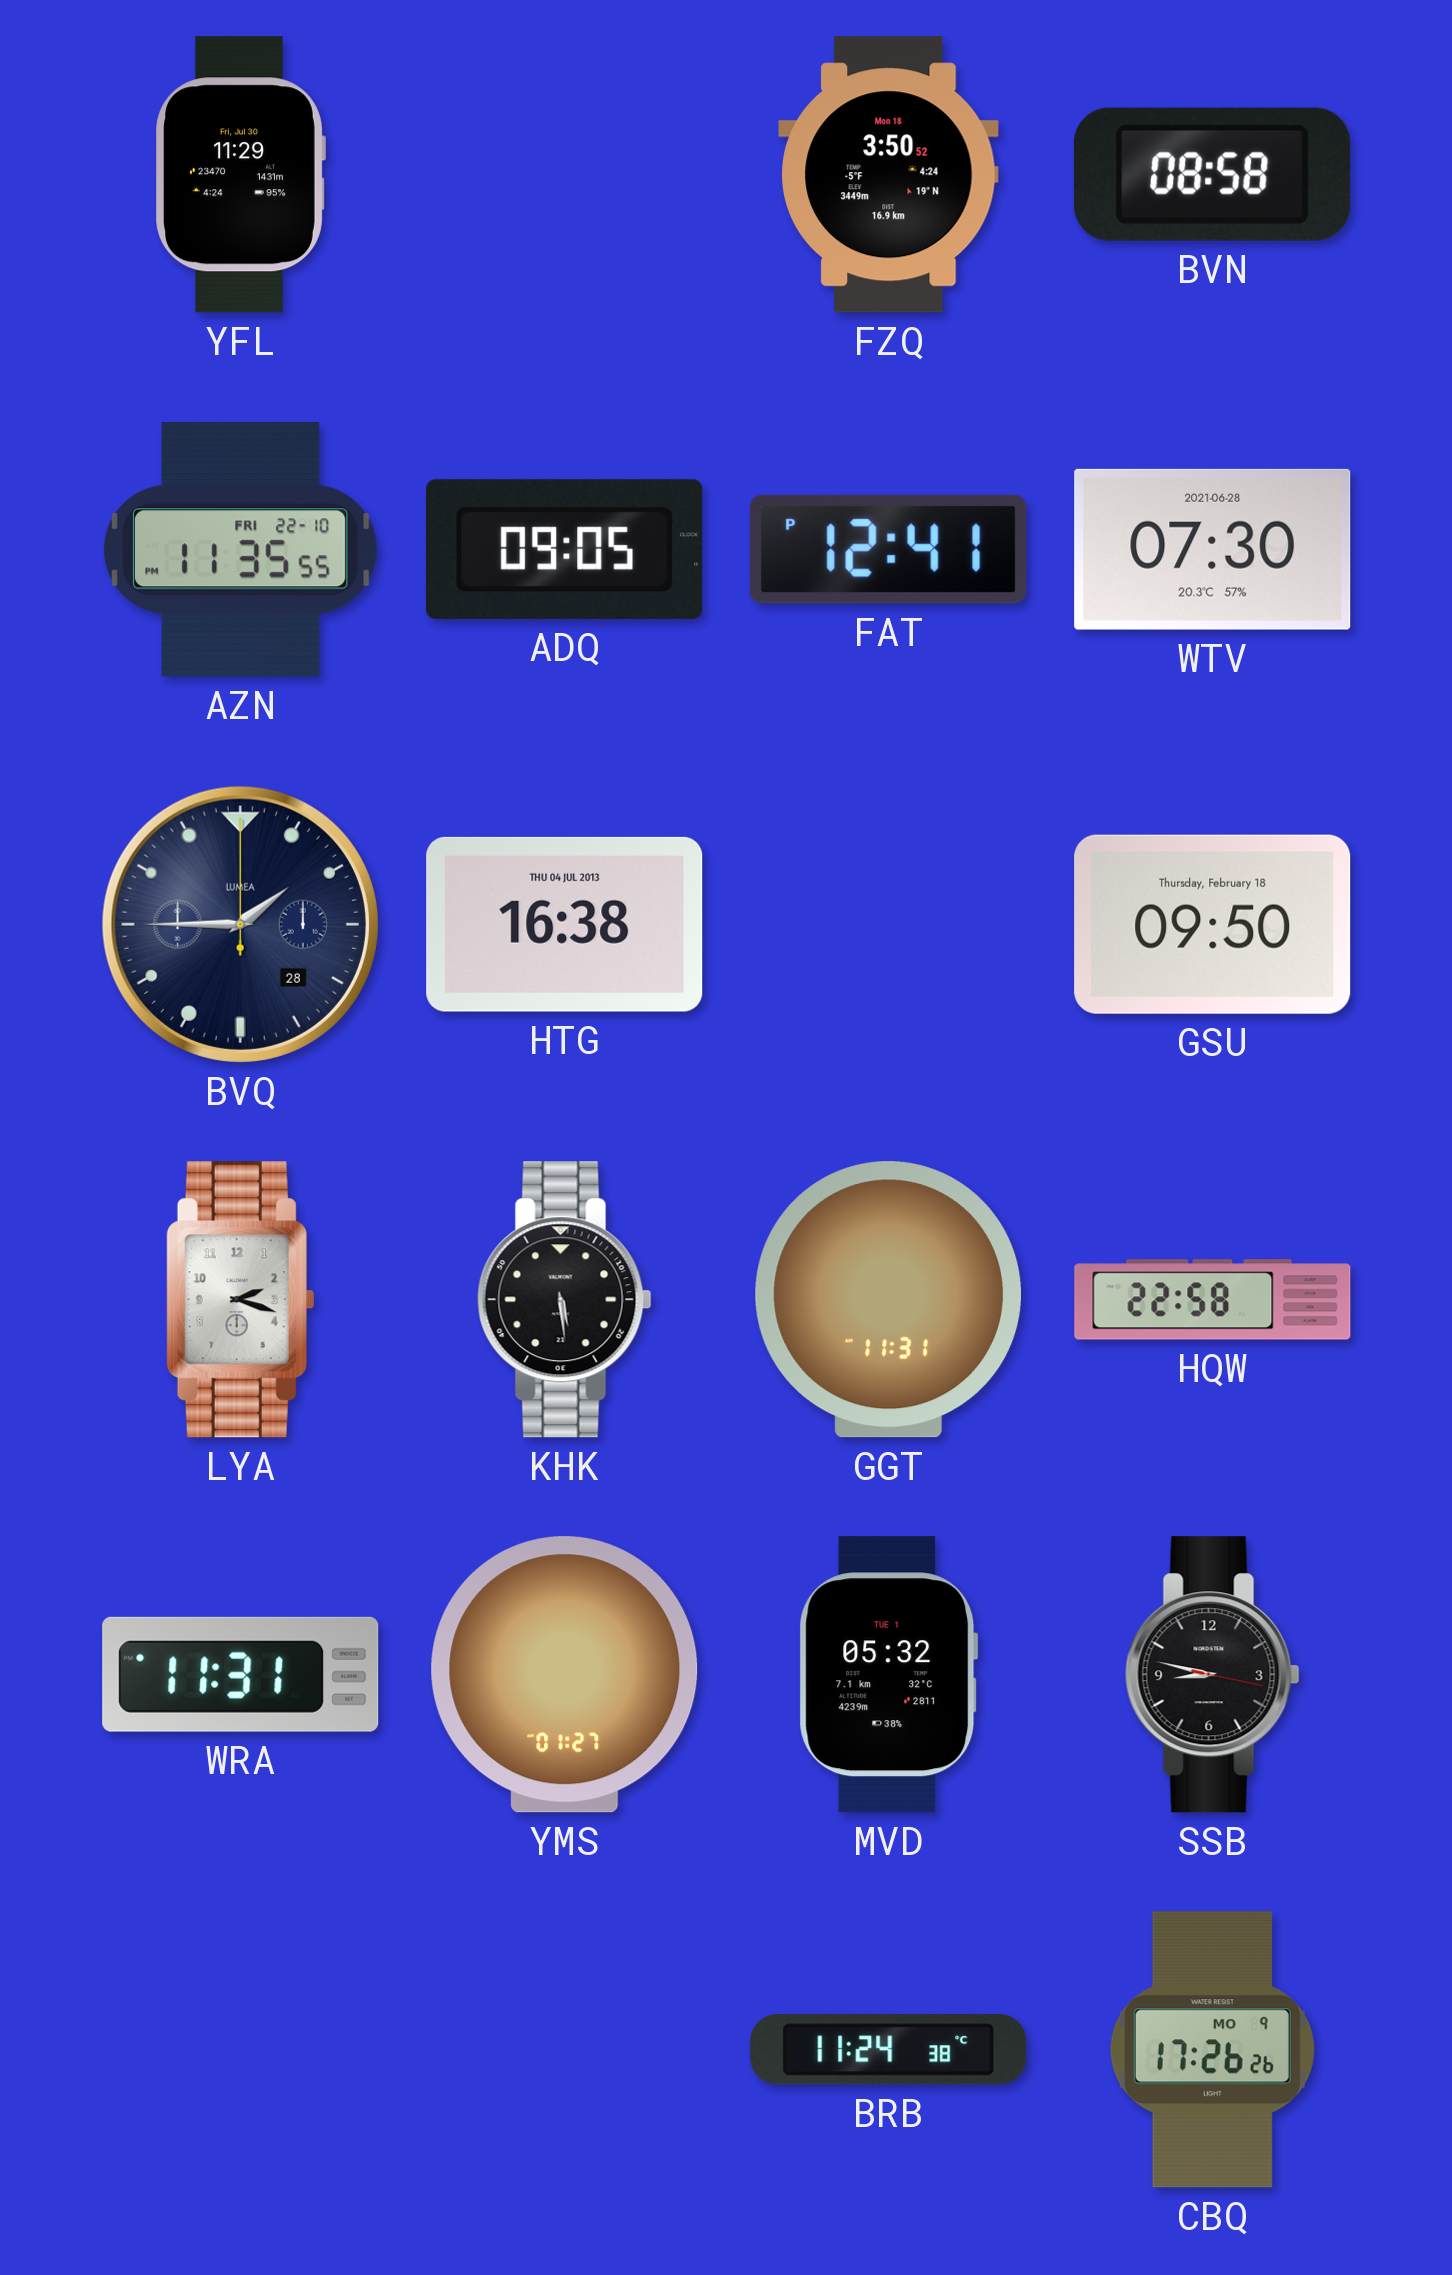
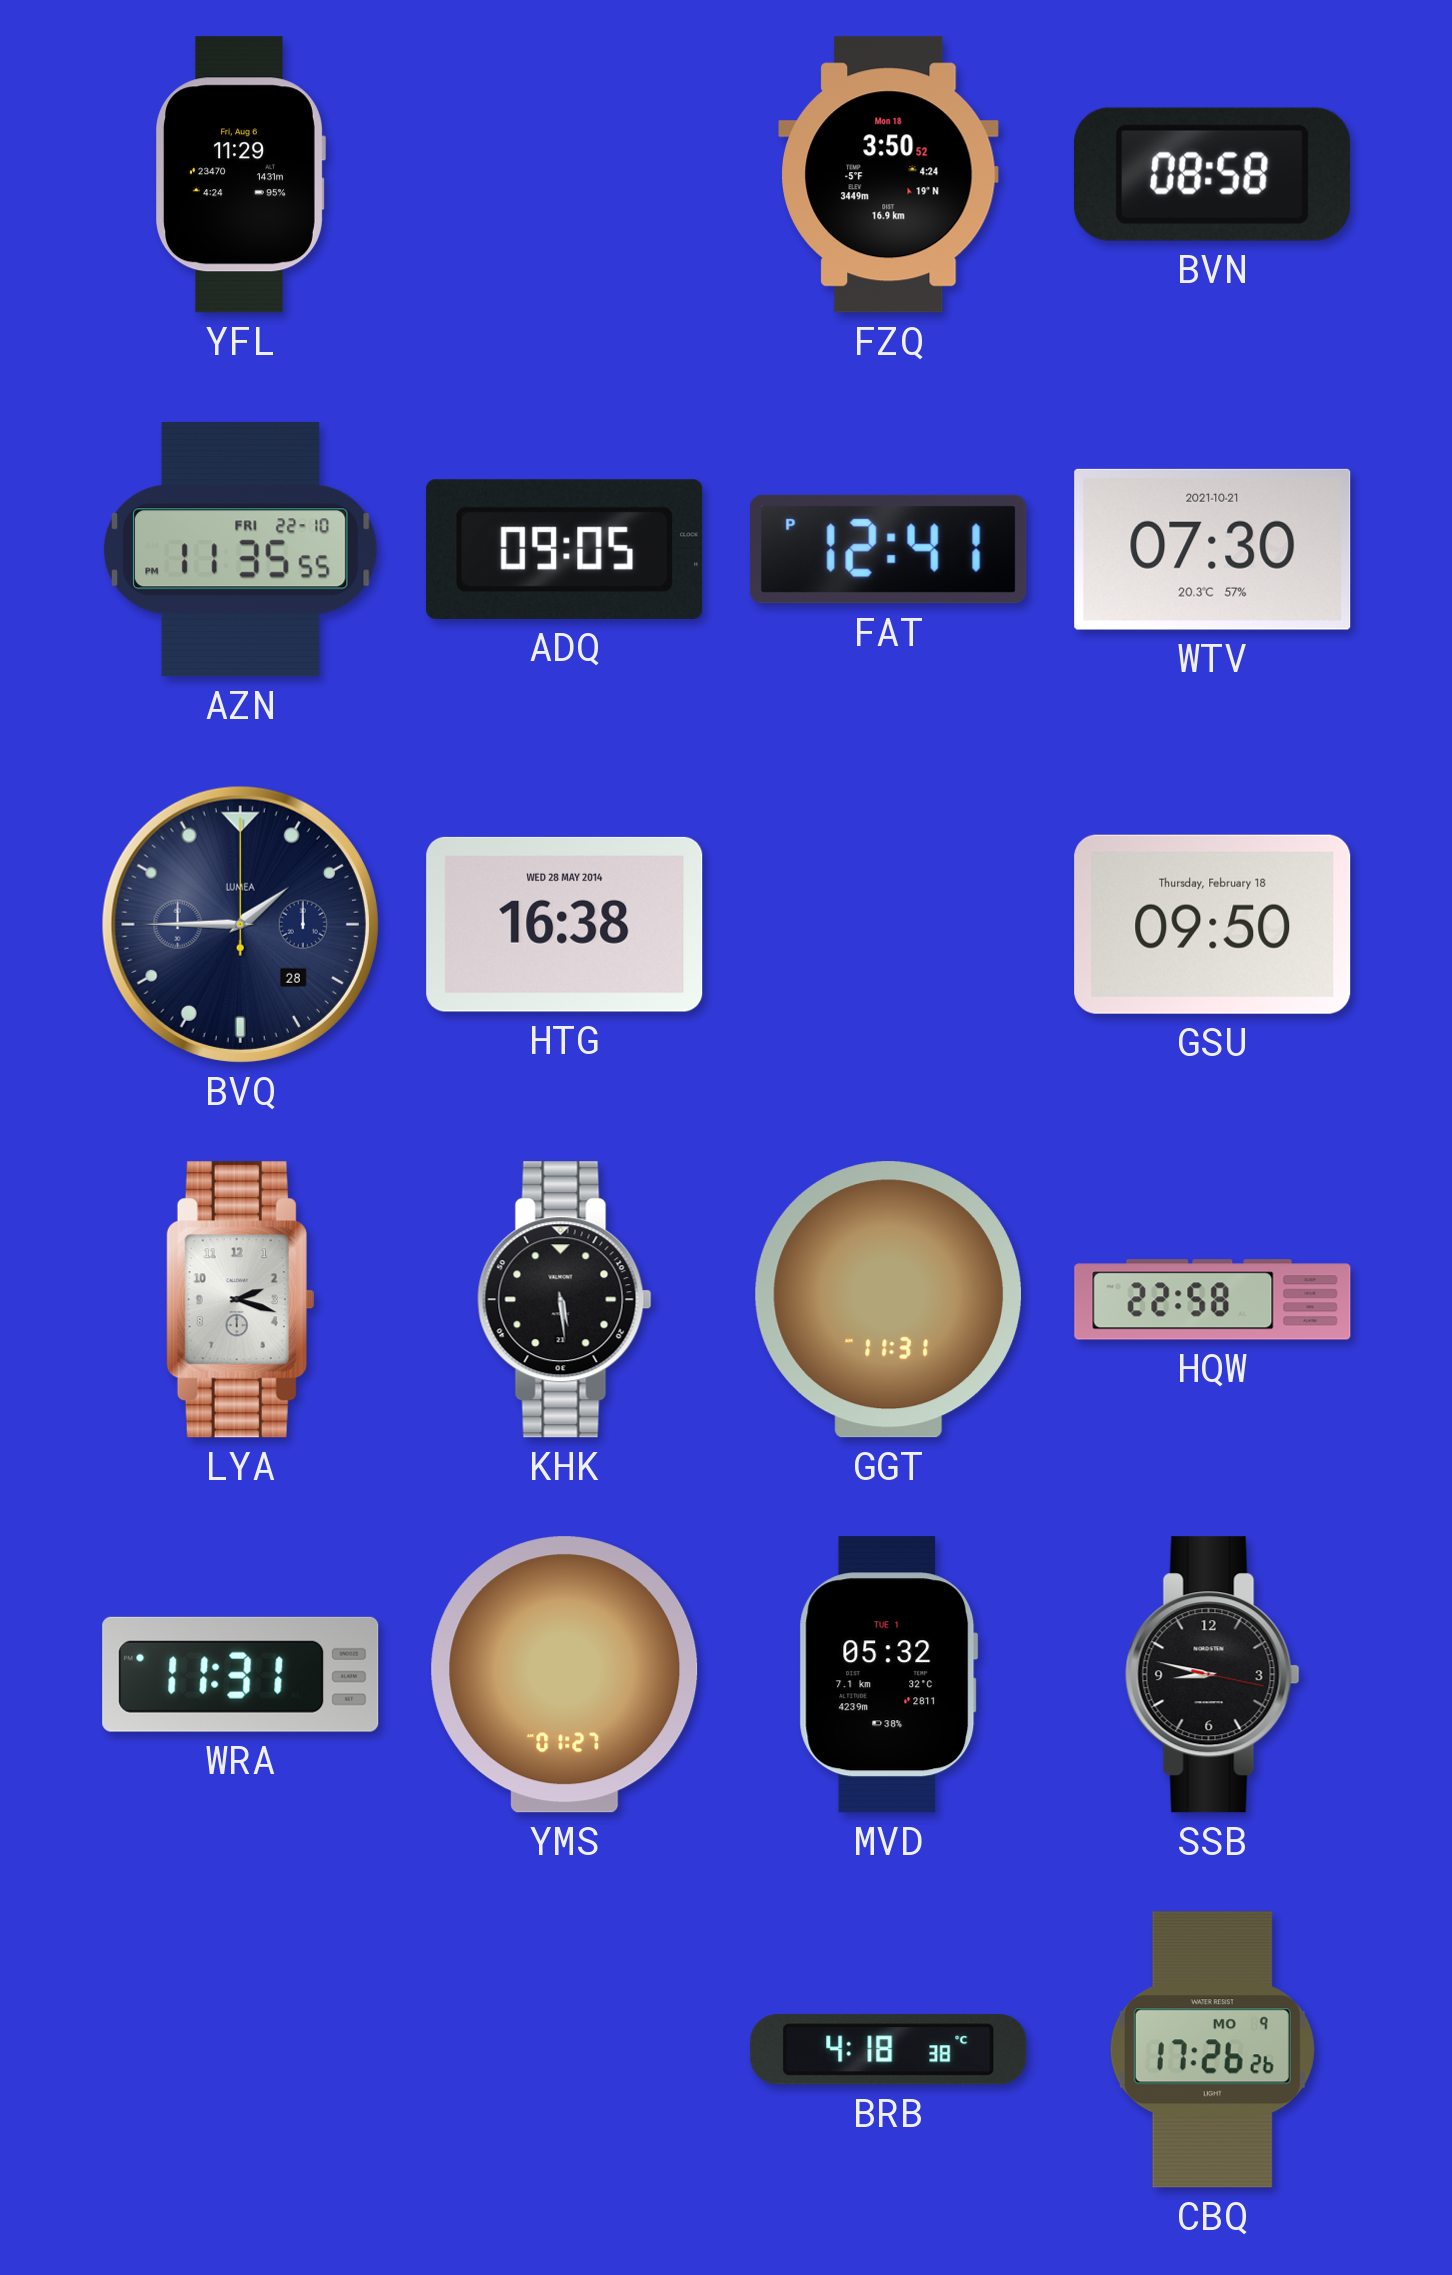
YFL date: Fri, Jul 30 -> Fri, Aug 6
WTV date: 2021-06-28 -> 2021-10-21
HTG date: THU 04 JUL 2013 -> WED 28 MAY 2014
BRB: 11:24 -> 4:18
